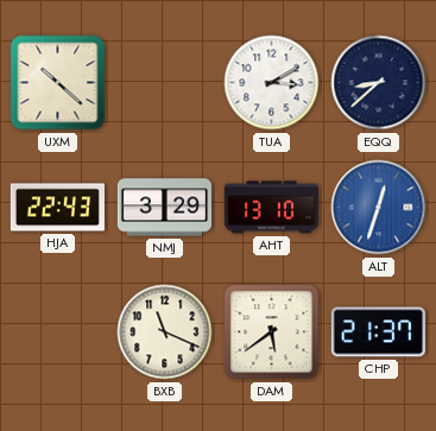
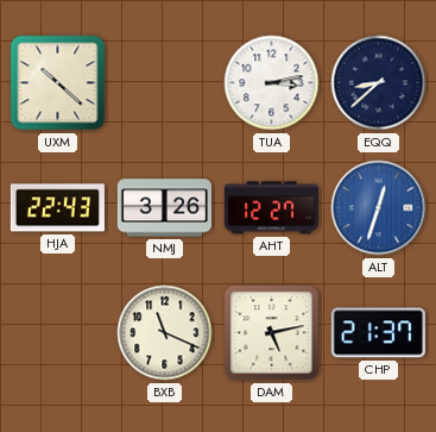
TUA: 3:10 -> 3:13
NMJ: 3:29 -> 3:26
AHT: 13:10 -> 12:27
DAM: 5:39 -> 5:13
